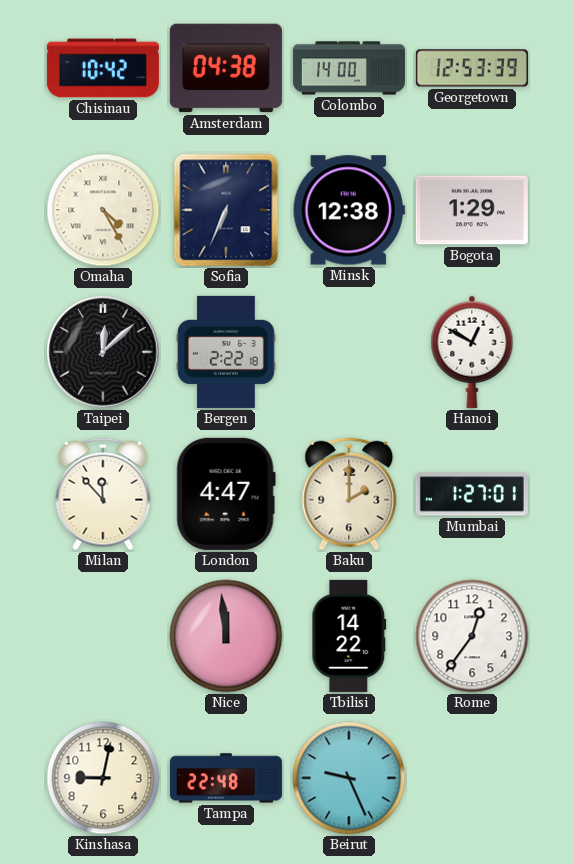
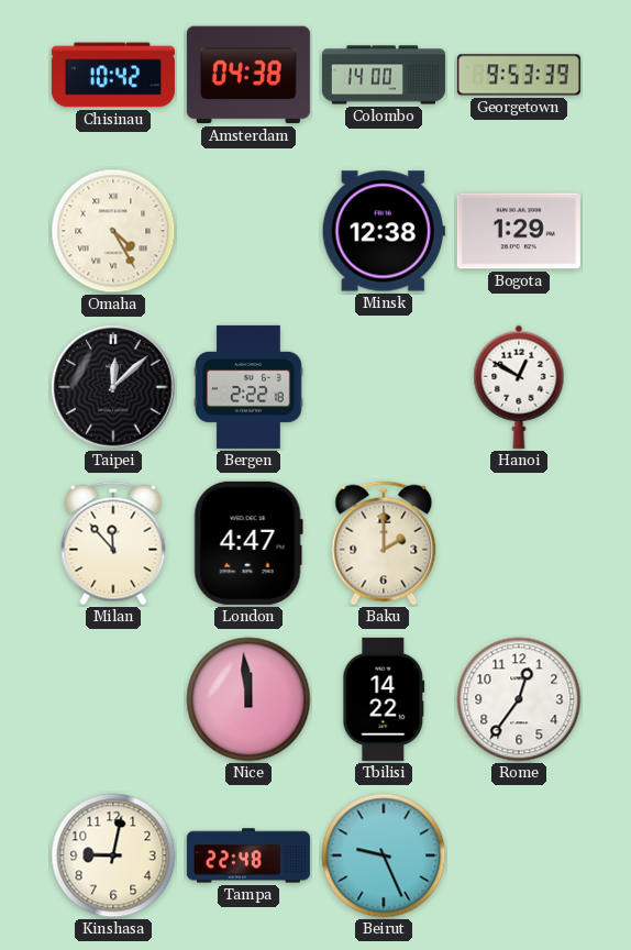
Georgetown: 12:53 -> 9:53
Sofia: 6:34 -> none
Mumbai: 1:27 -> none
